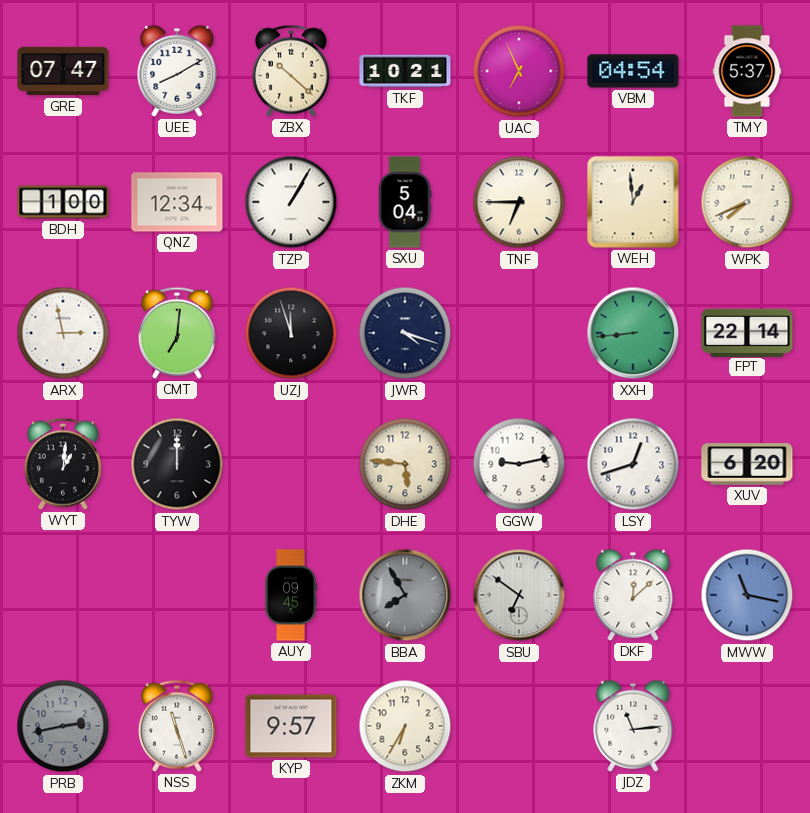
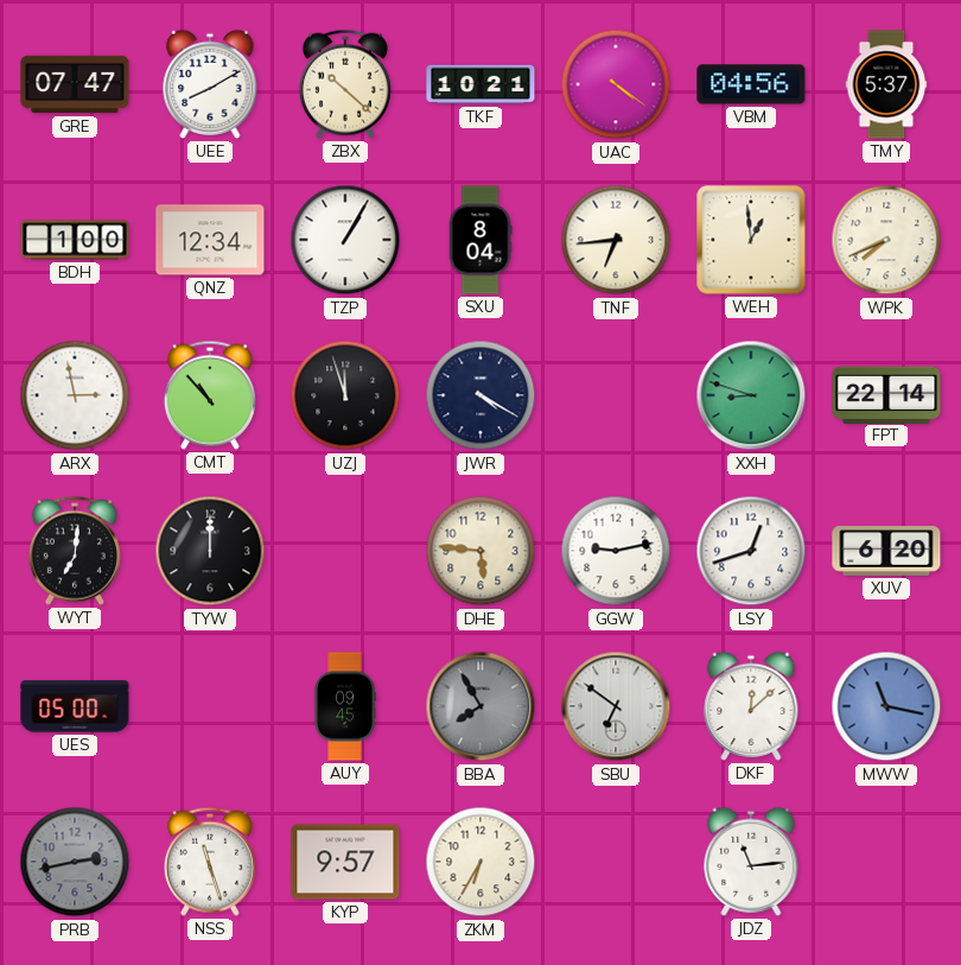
UAC: 6:56 -> 4:21
VBM: 04:54 -> 04:56
SXU: 5:04 -> 8:04
TNF: 6:45 -> 6:44
CMT: 7:01 -> 10:53
JWR: 4:18 -> 4:20
XXH: 8:44 -> 8:48
WYT: 1:01 -> 7:01
UES: none -> 05:00
